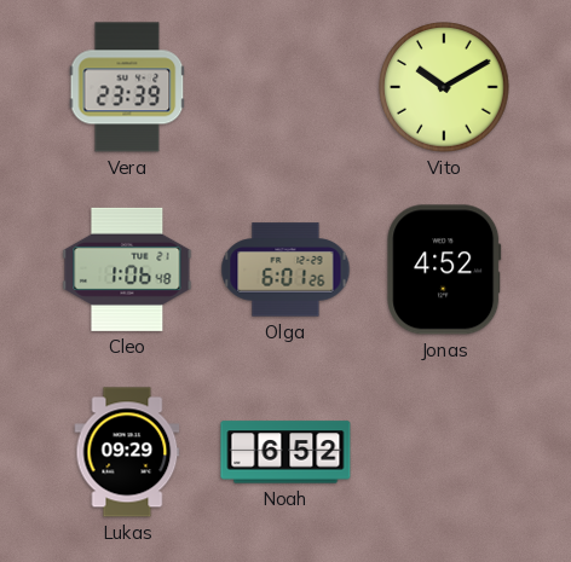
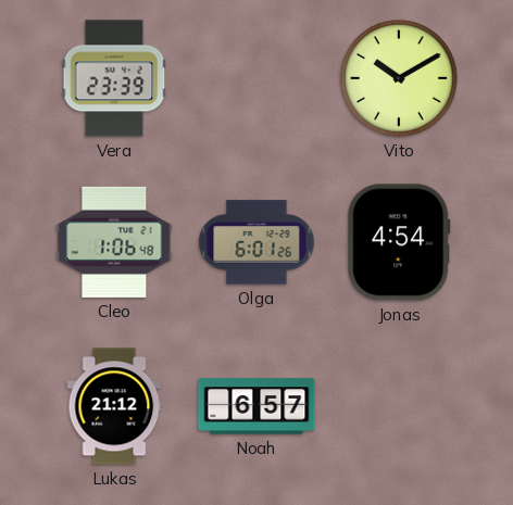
Jonas: 4:52 -> 4:54
Lukas: 09:29 -> 21:12
Noah: 6:52 -> 6:57
